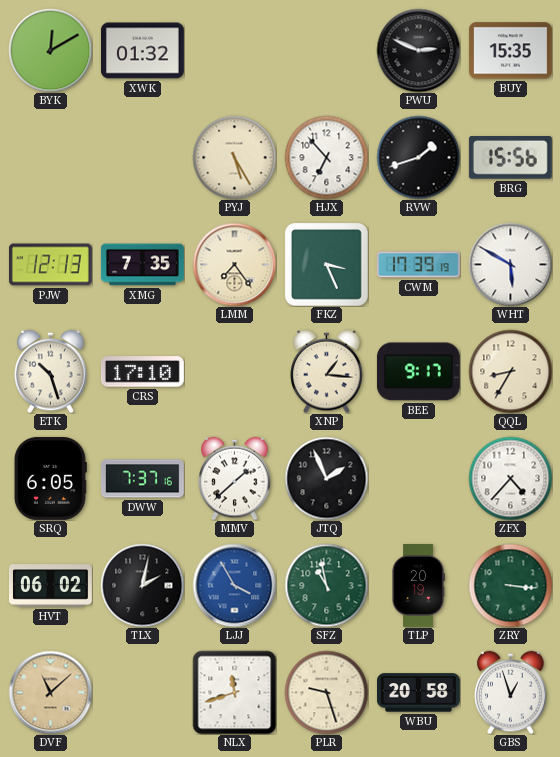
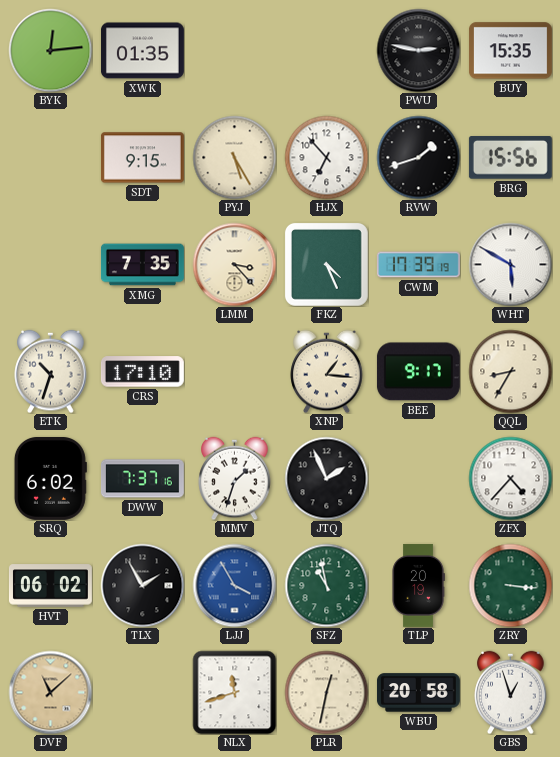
BYK: 12:10 -> 12:14
XWK: 01:32 -> 01:35
PWU: 2:49 -> 2:47
SDT: none -> 9:15
PJW: 12:13 -> none
LMM: 7:24 -> 3:23
FKZ: 3:26 -> 4:26
ETK: 10:27 -> 10:33
SRQ: 6:05 -> 6:02
MMV: 1:38 -> 1:33
TLX: 2:02 -> 1:55
PLR: 9:27 -> 12:32
